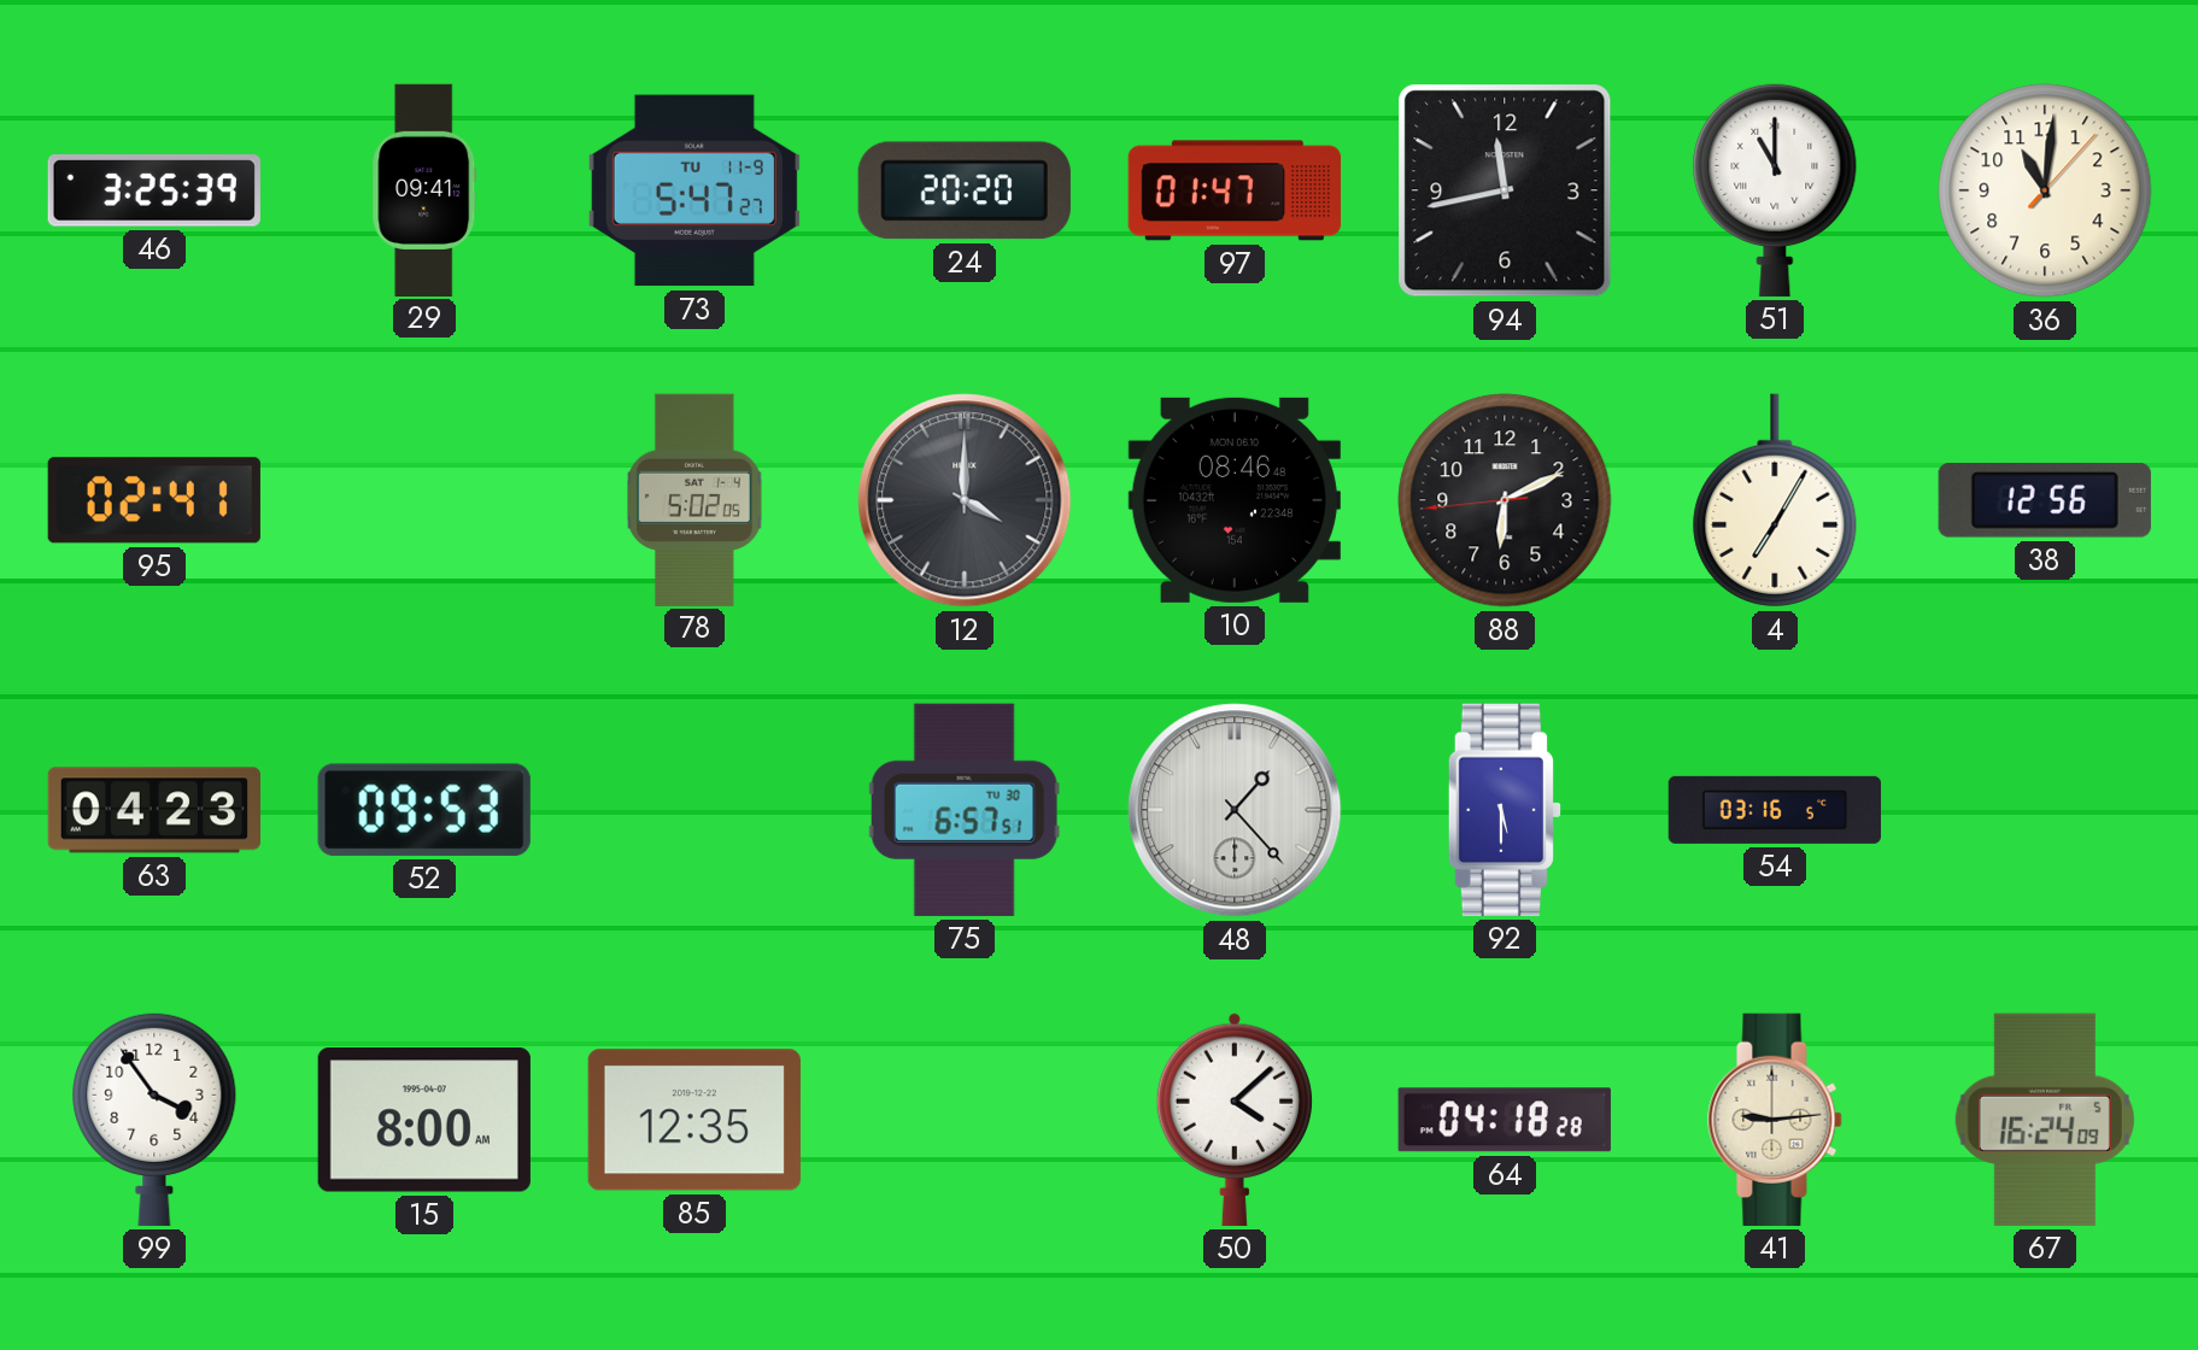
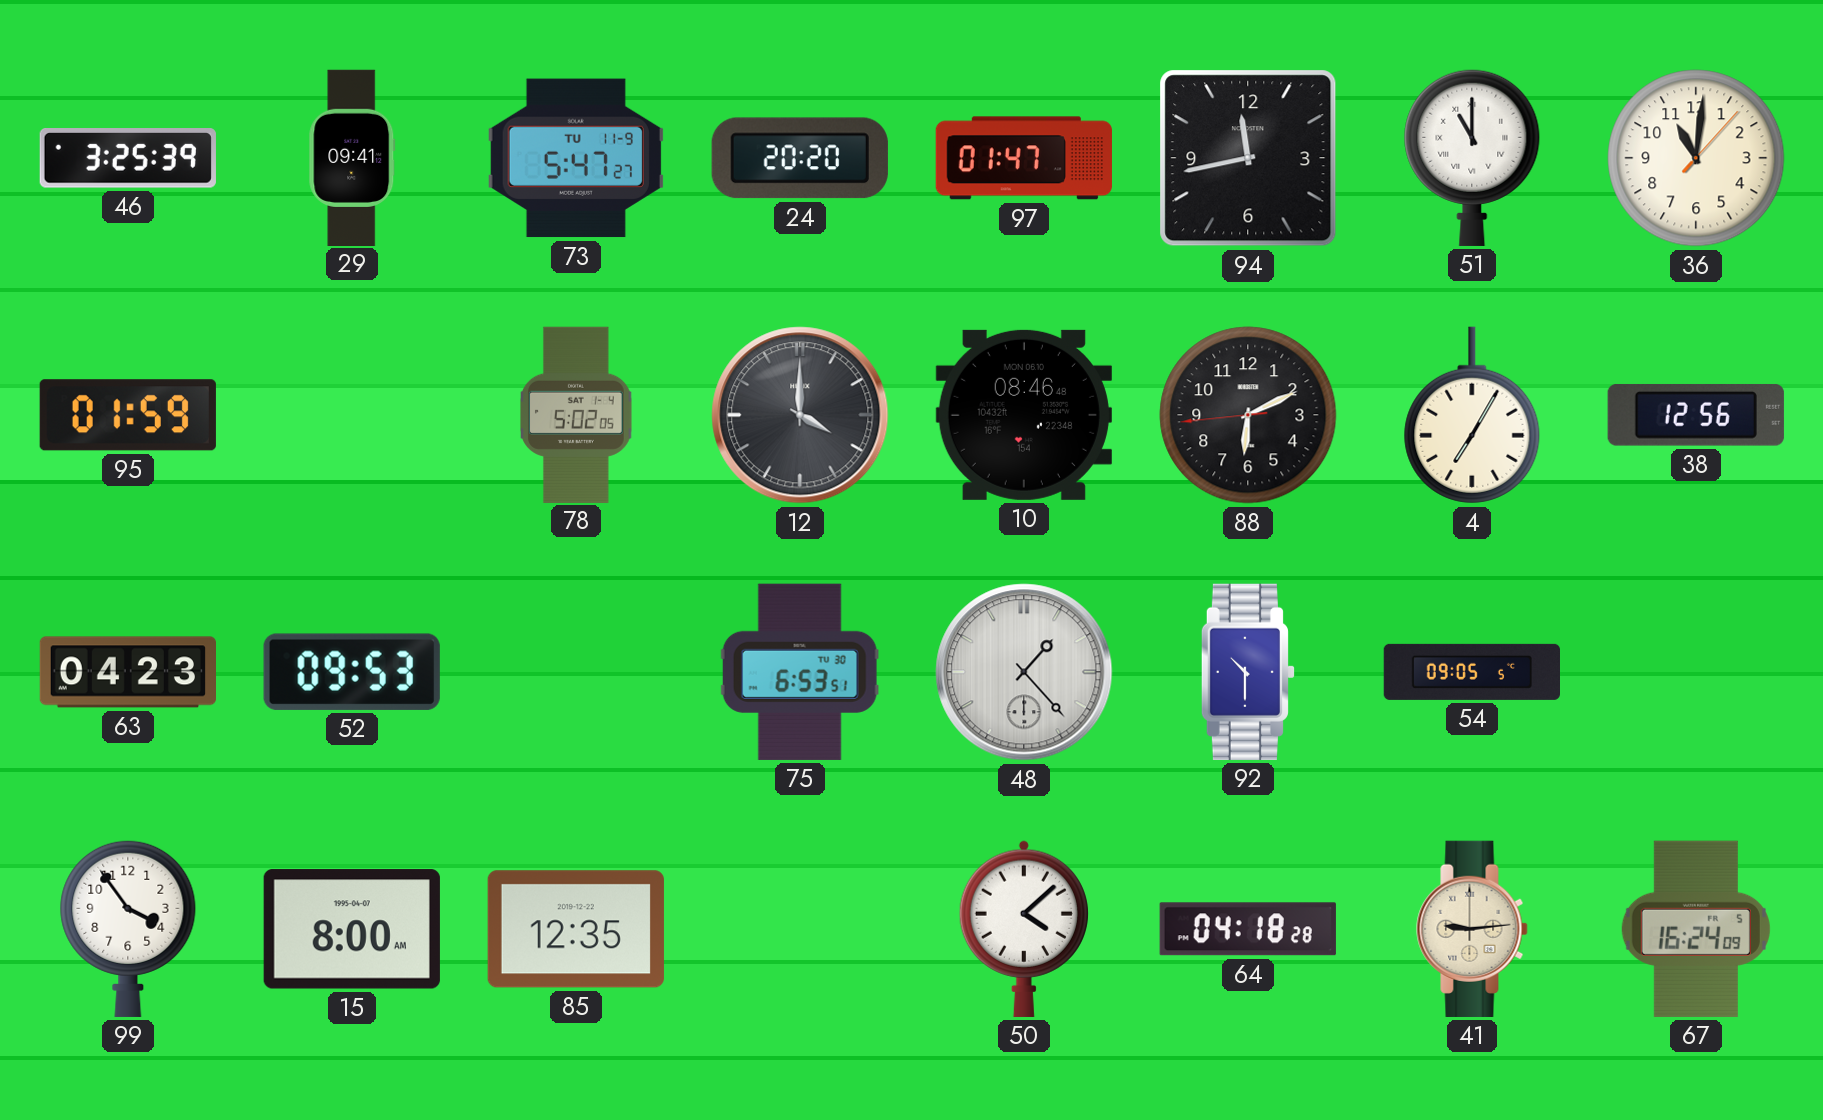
95: 02:41 -> 01:59
75: 6:57 -> 6:53
92: 5:30 -> 10:30
54: 03:16 -> 09:05
